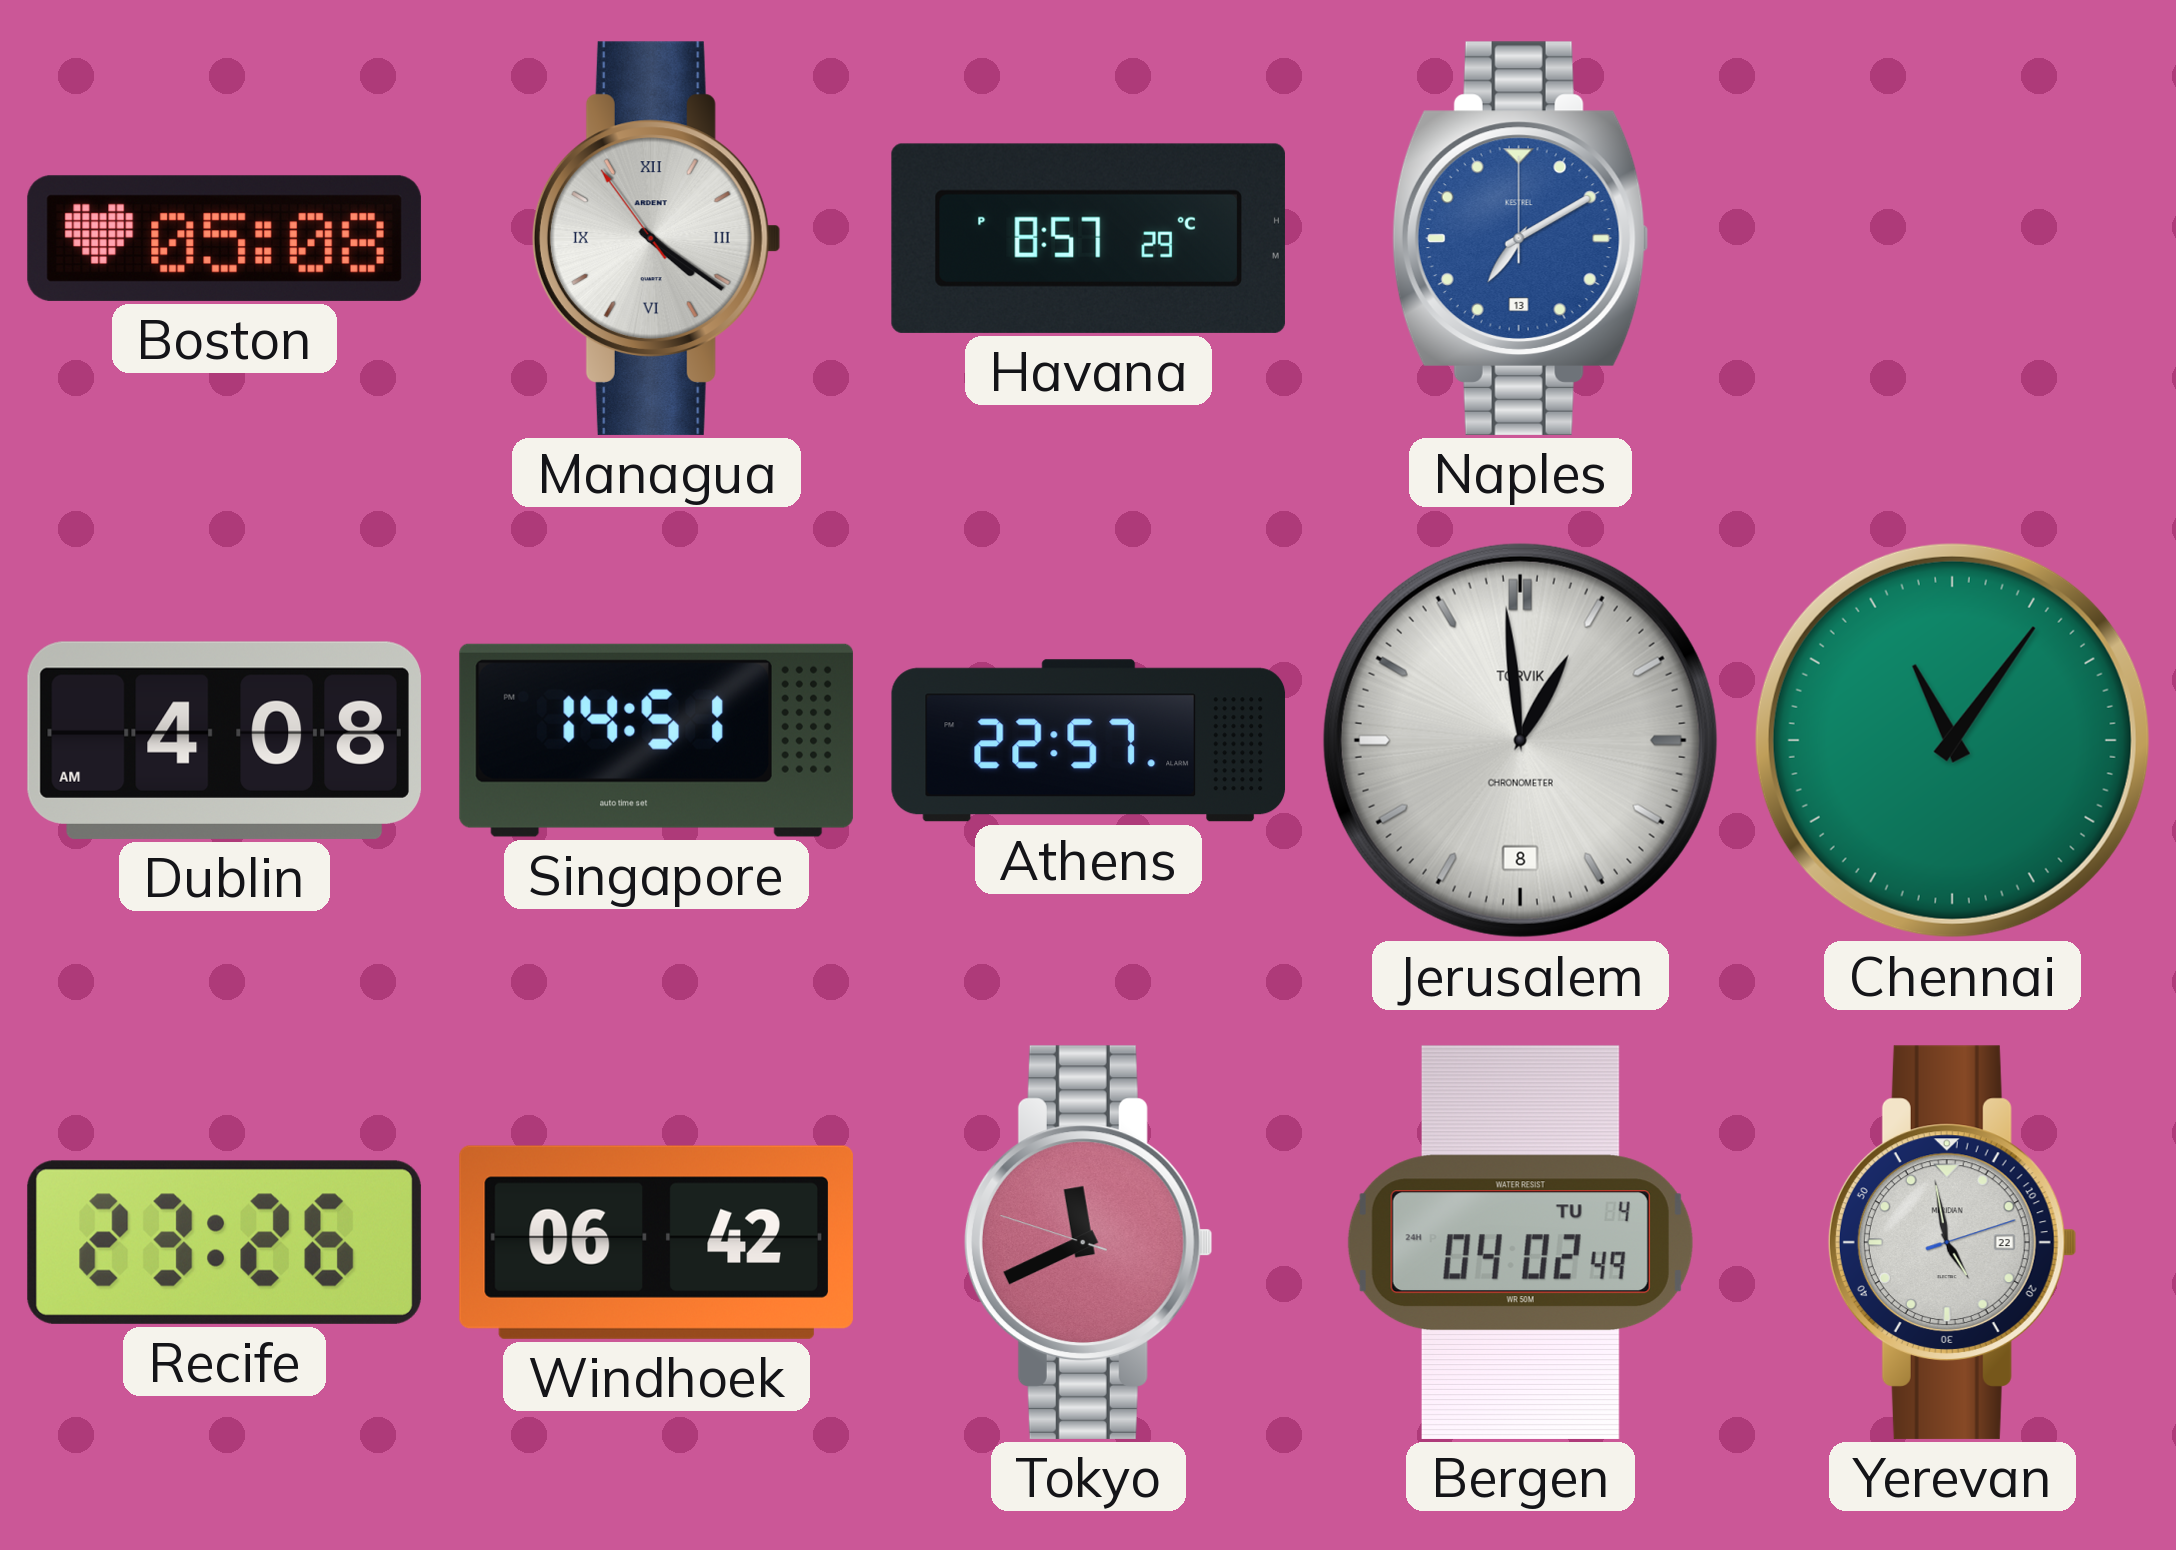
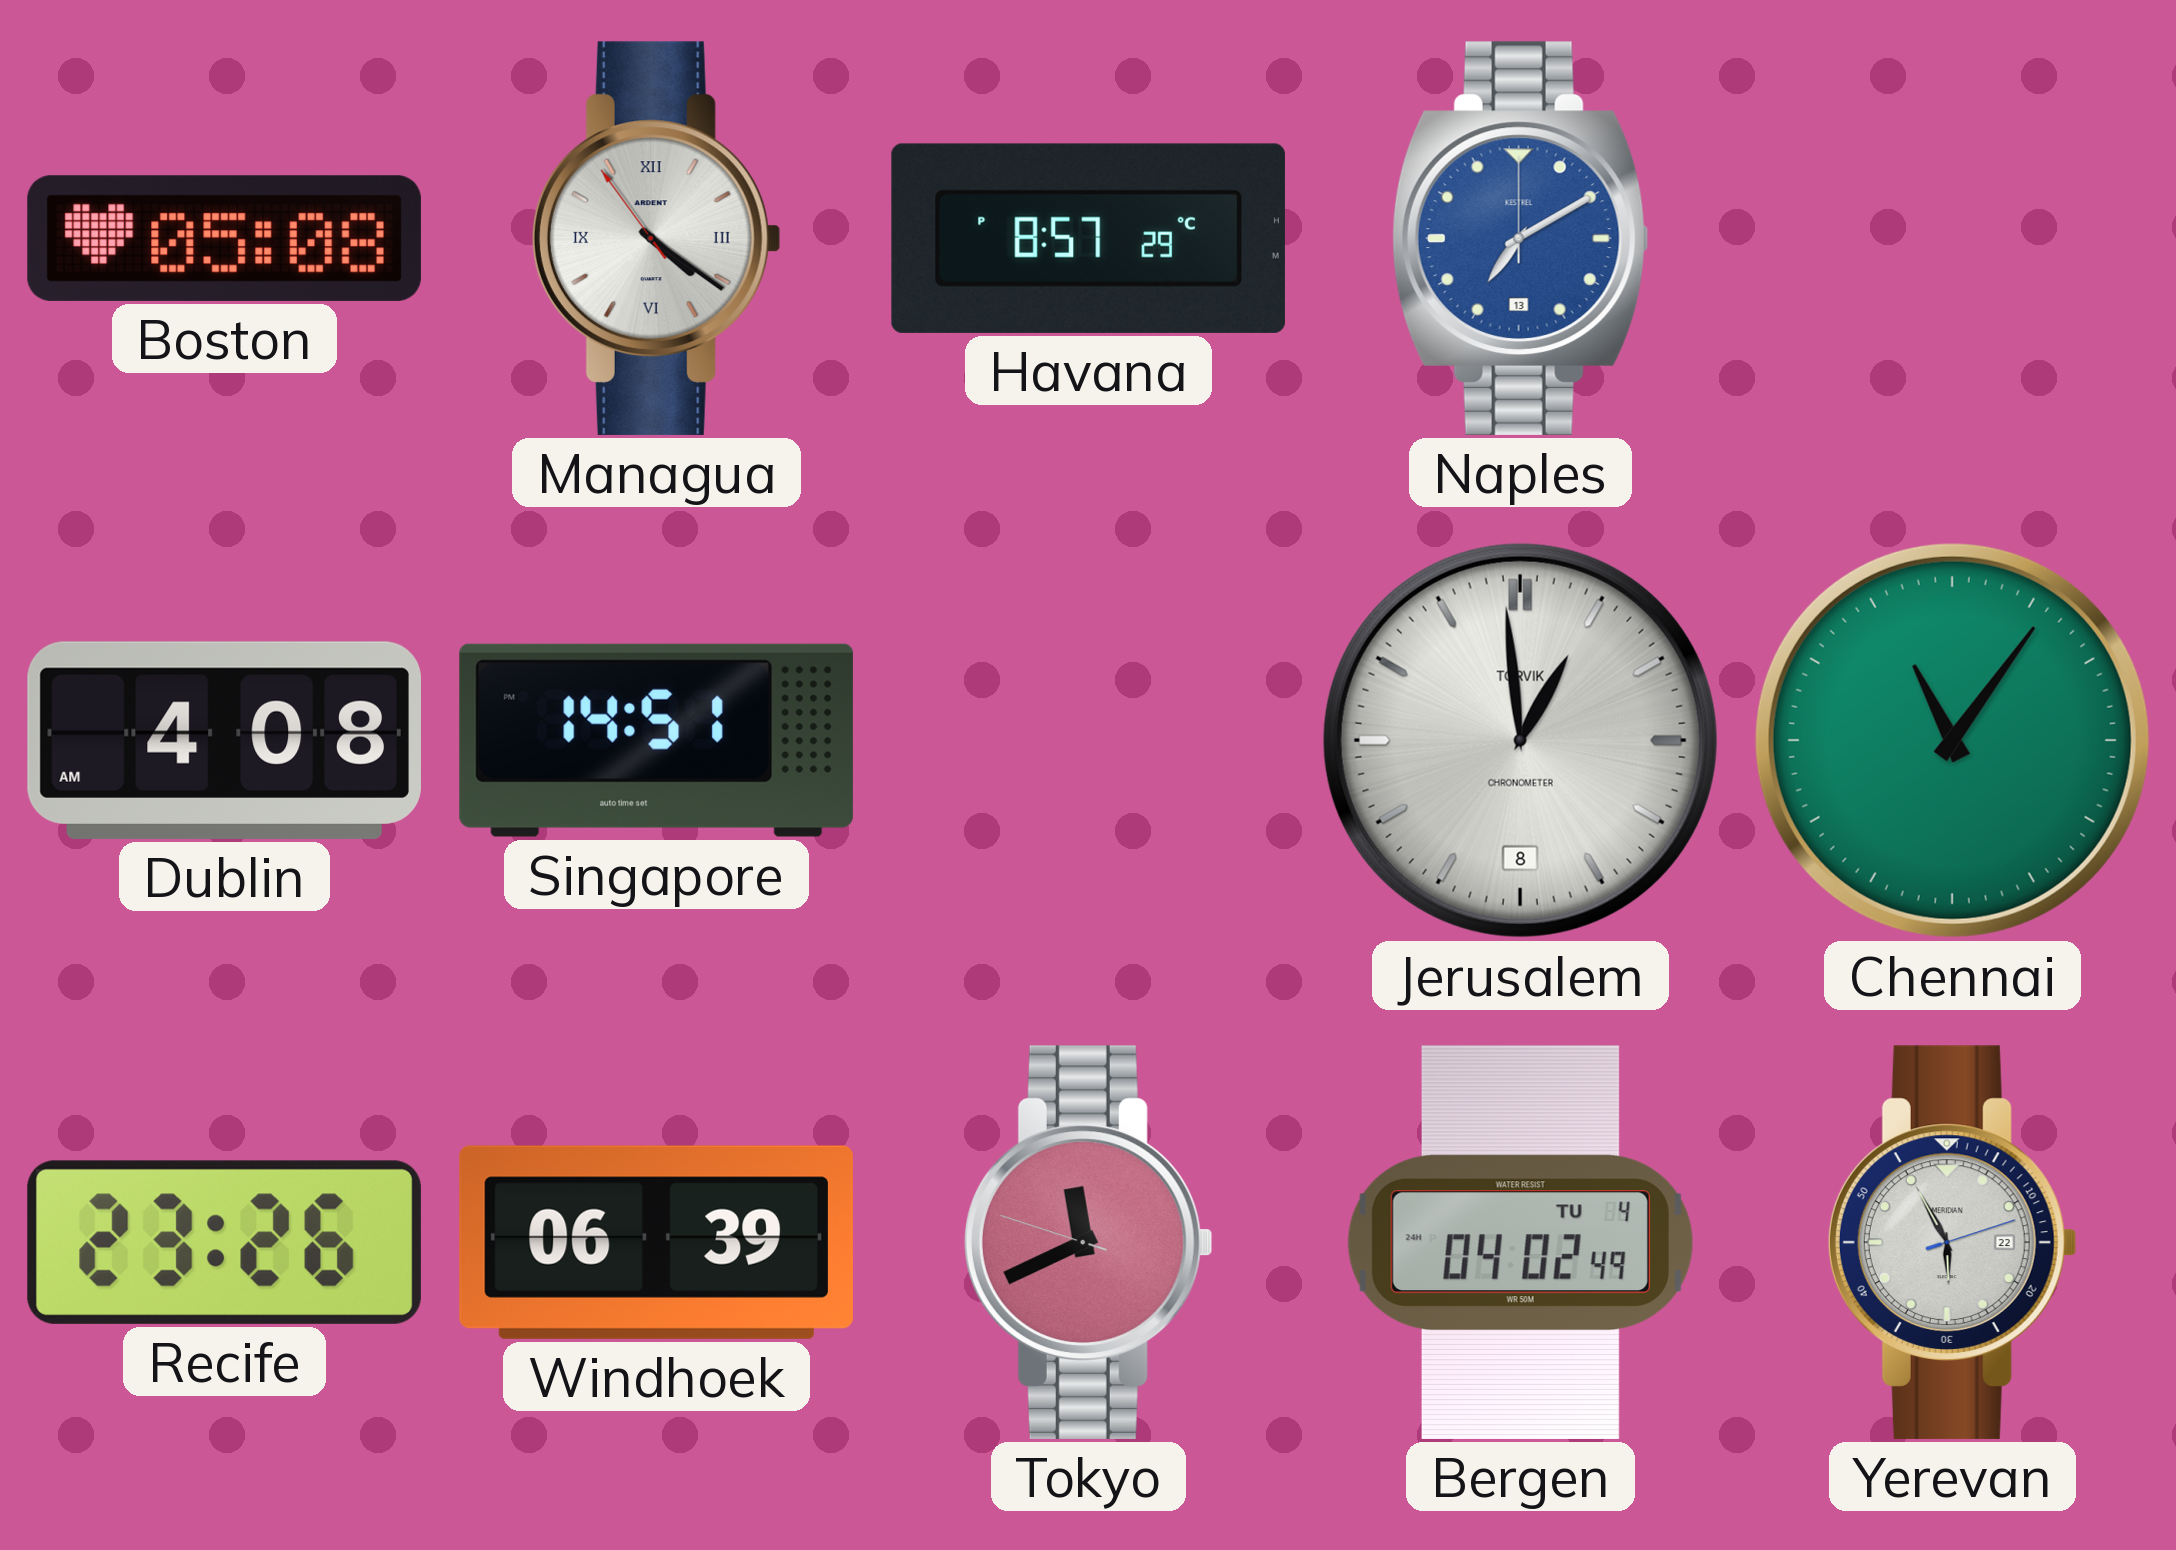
Athens: 22:57 -> none
Windhoek: 06:42 -> 06:39
Yerevan: 4:58 -> 5:55
